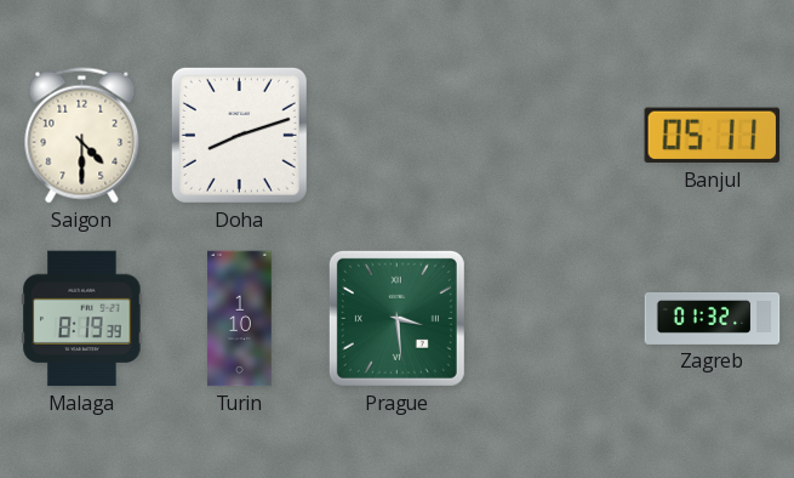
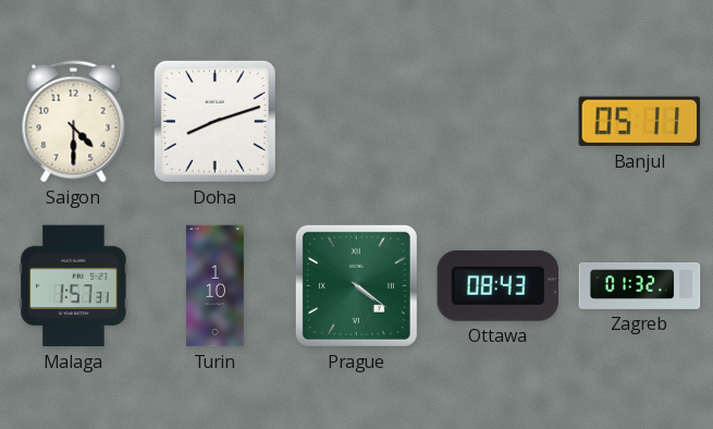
Malaga: 8:19 -> 1:57
Prague: 3:29 -> 4:21
Ottawa: none -> 08:43
